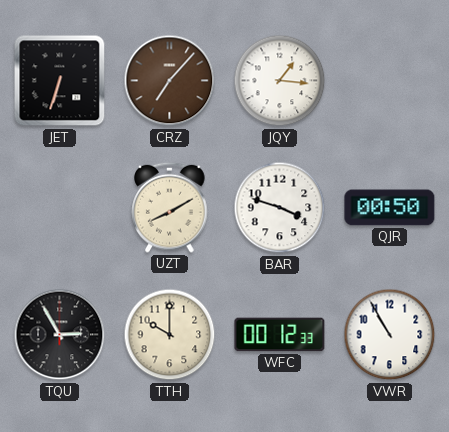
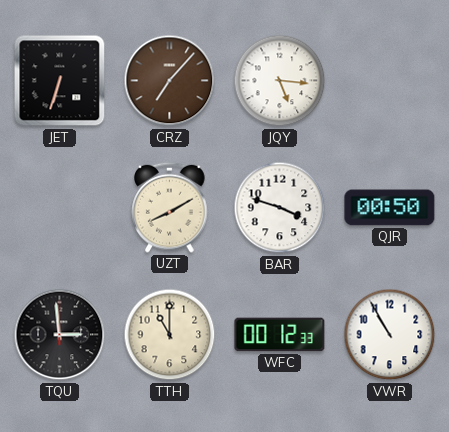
JQY: 1:16 -> 5:16
TQU: 2:55 -> 2:59
TTH: 10:00 -> 11:00
